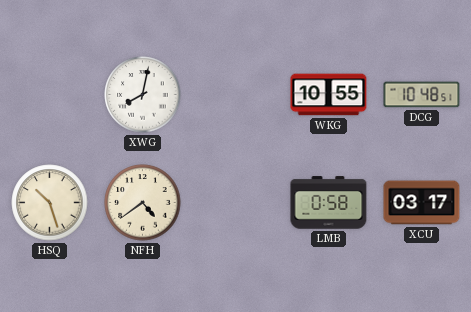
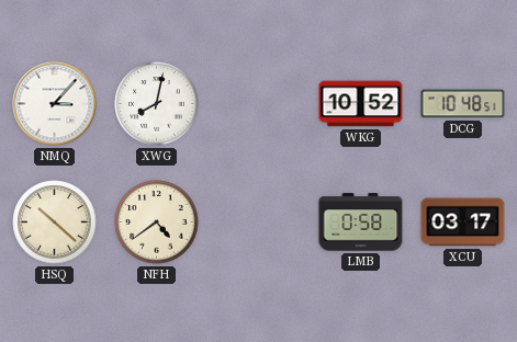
NMQ: none -> 3:07
WKG: 10:55 -> 10:52
HSQ: 10:27 -> 10:22
